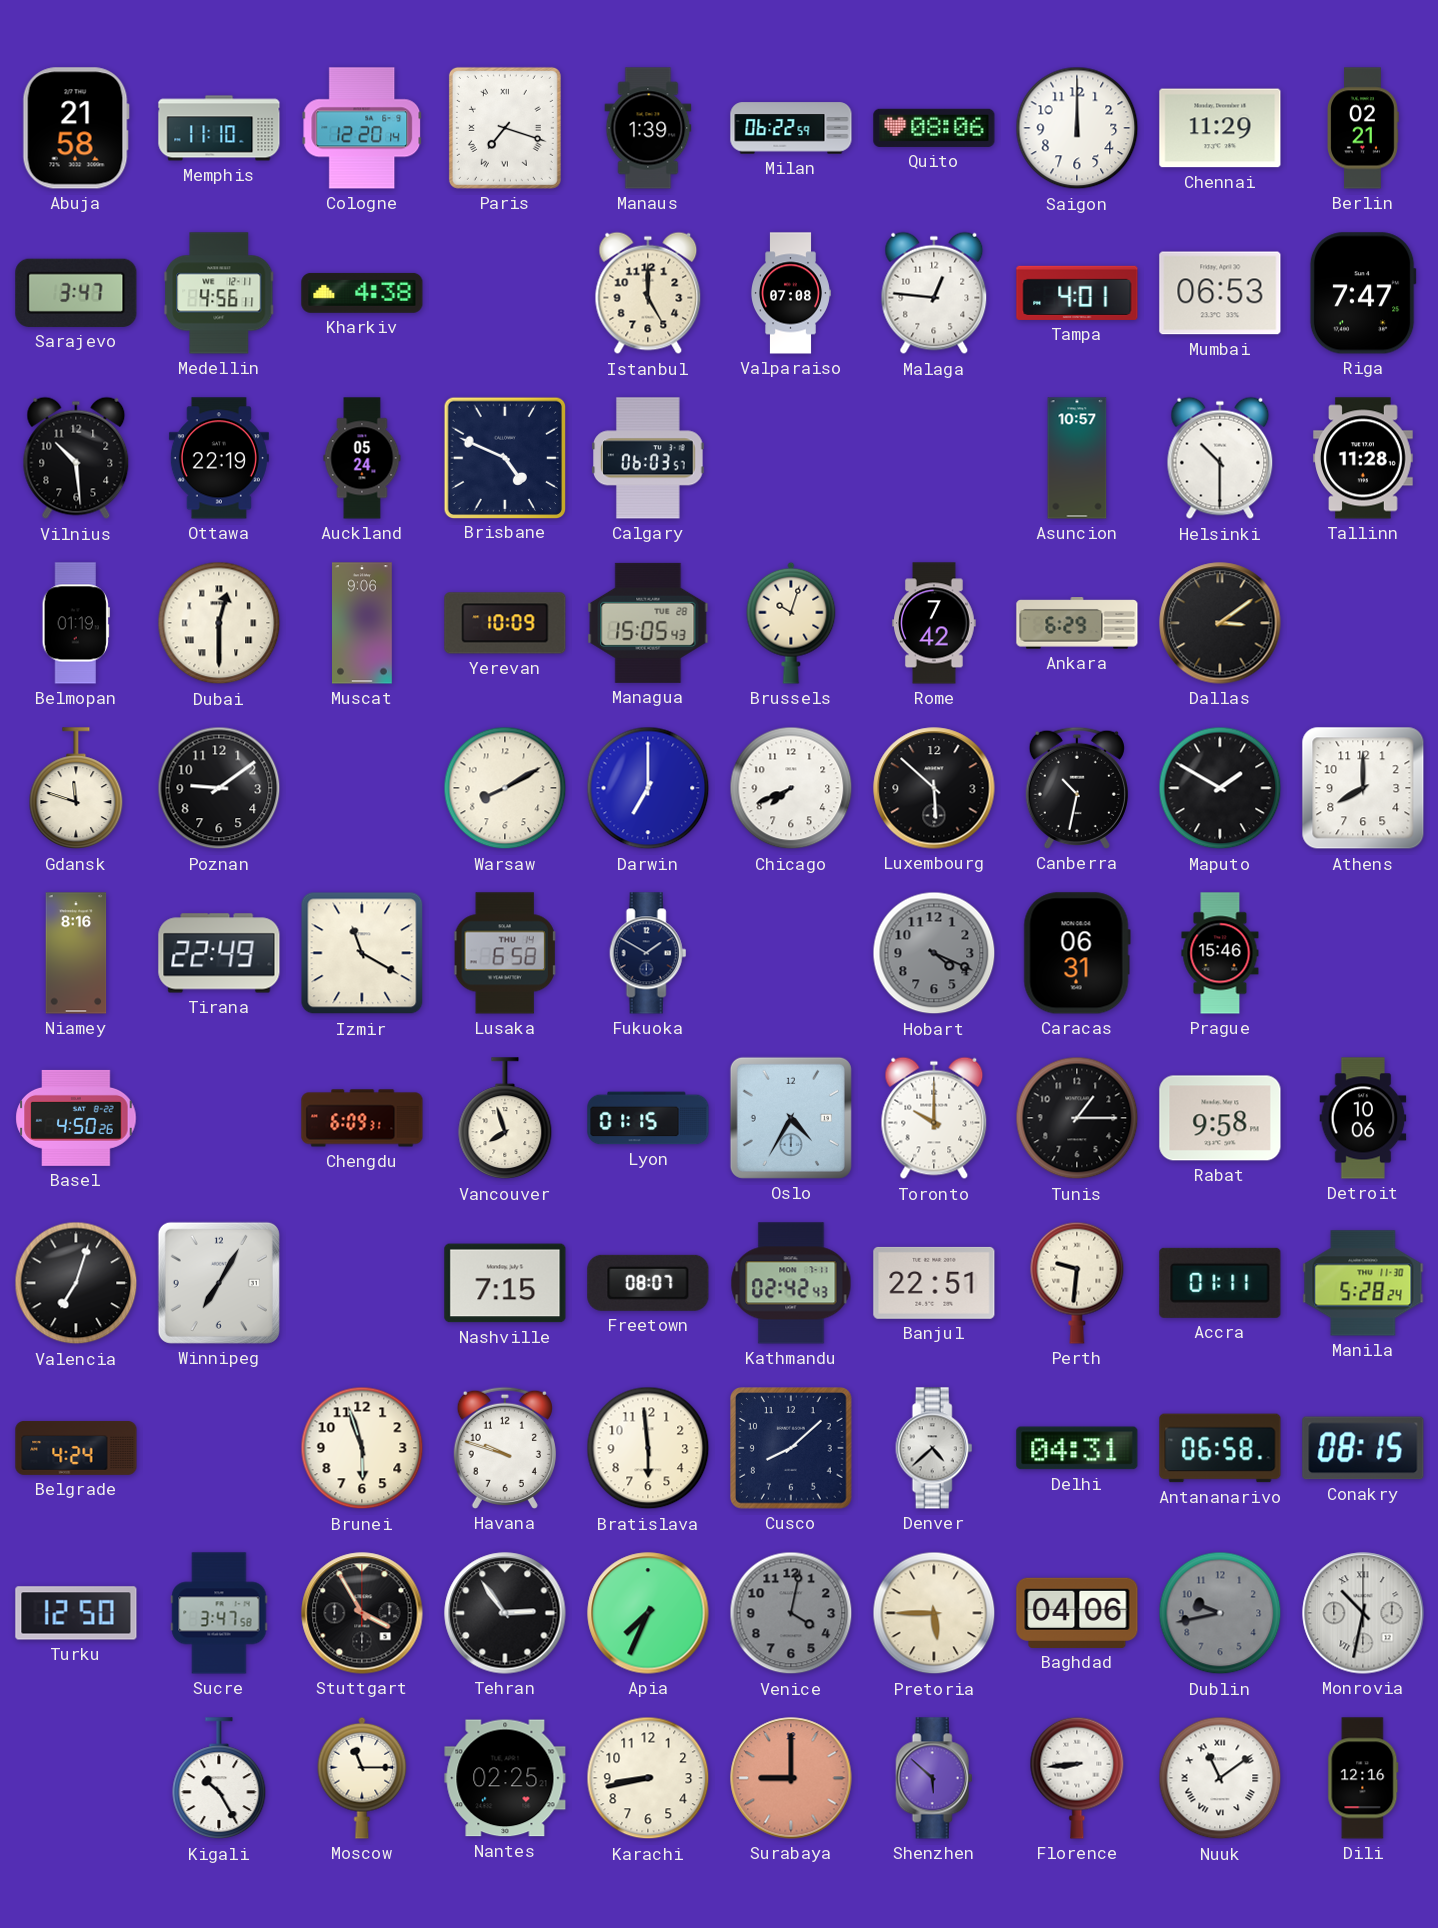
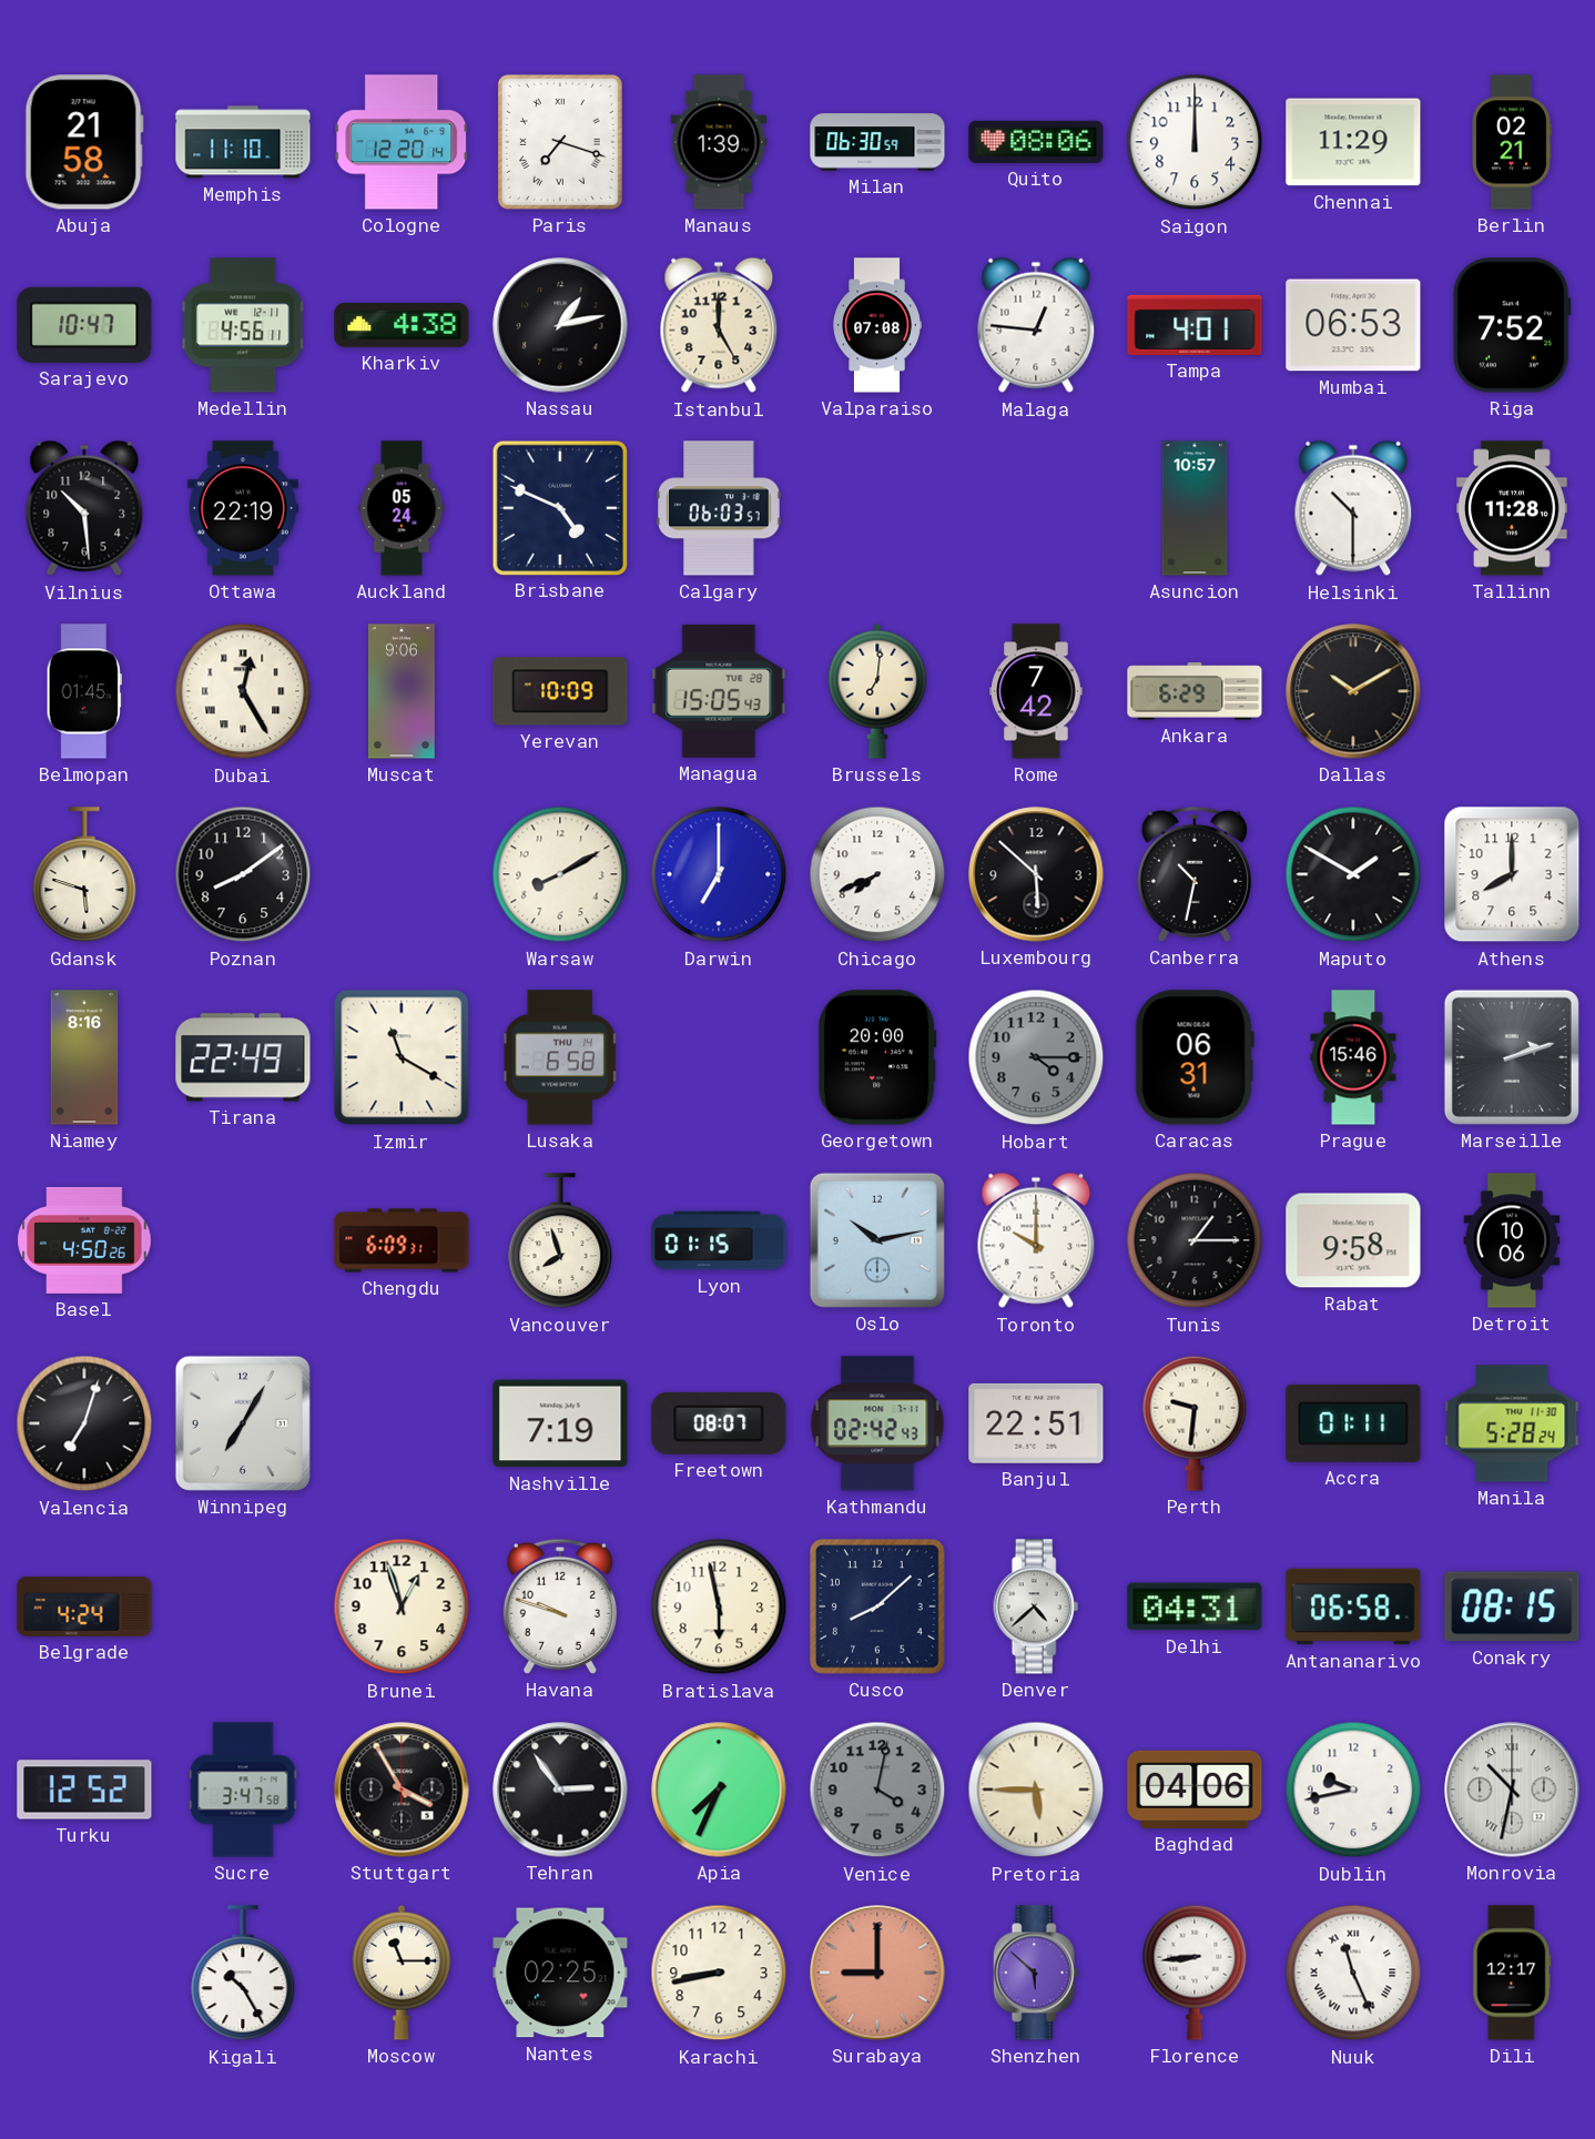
Milan: 06:22 -> 06:30
Sarajevo: 3:47 -> 10:47
Nassau: none -> 1:13
Riga: 7:47 -> 7:52
Belmopan: 01:19 -> 01:45
Dubai: 12:30 -> 12:25
Brussels: 10:03 -> 7:01
Dallas: 3:09 -> 10:10
Gdansk: 11:48 -> 5:48
Poznan: 9:09 -> 8:09
Fukuoka: 1:50 -> none
Georgetown: none -> 20:00
Hobart: 4:19 -> 4:15
Marseille: none -> 2:12
Oslo: 4:35 -> 10:13
Nashville: 7:15 -> 7:19
Brunei: 5:57 -> 12:57
Bratislava: 5:59 -> 5:58
Turku: 12:50 -> 12:52
Dublin dial: grey -> white
Nuuk: 11:09 -> 11:26
Dili: 12:16 -> 12:17
